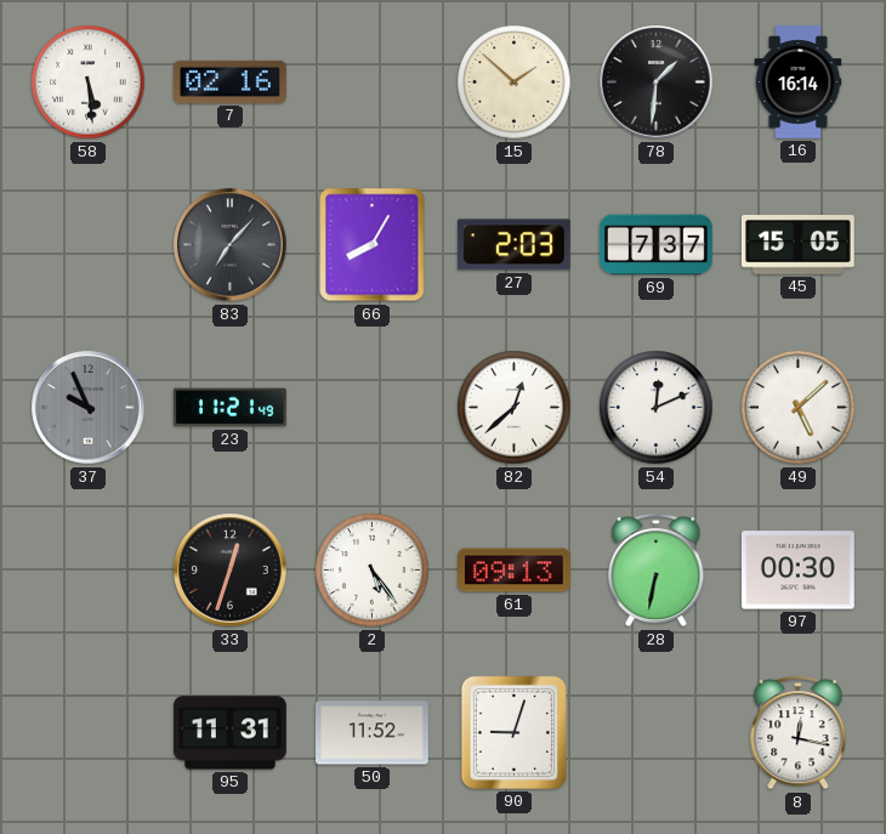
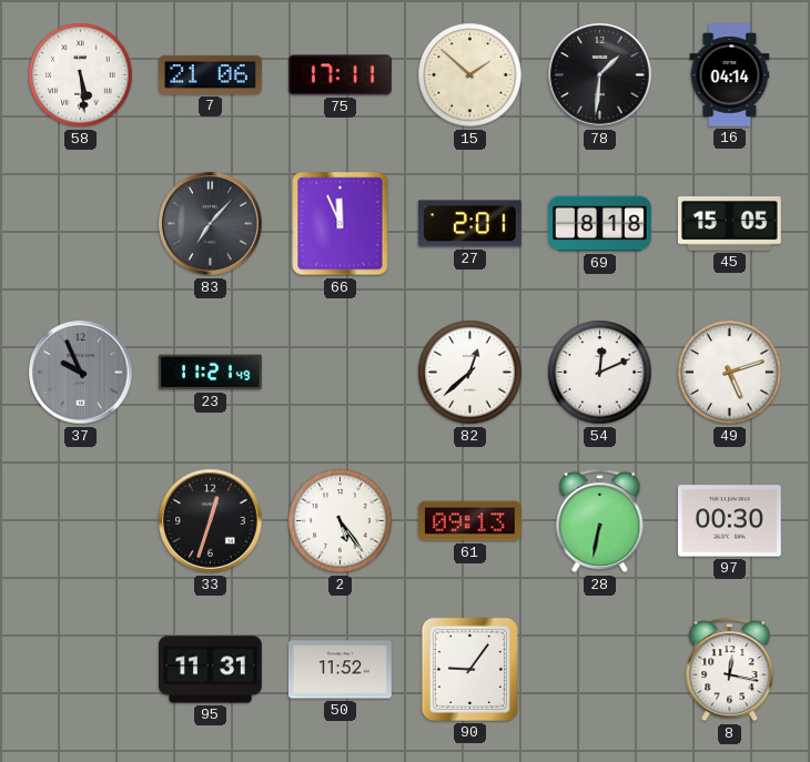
7: 02:16 -> 21:06
75: none -> 17:11
16: 16:14 -> 04:14
66: 8:05 -> 11:56
27: 2:03 -> 2:01
69: 7:37 -> 8:18
49: 5:08 -> 5:12
90: 9:03 -> 9:06
